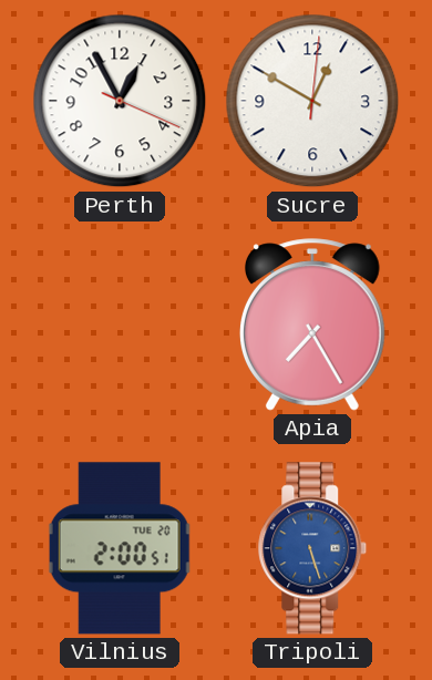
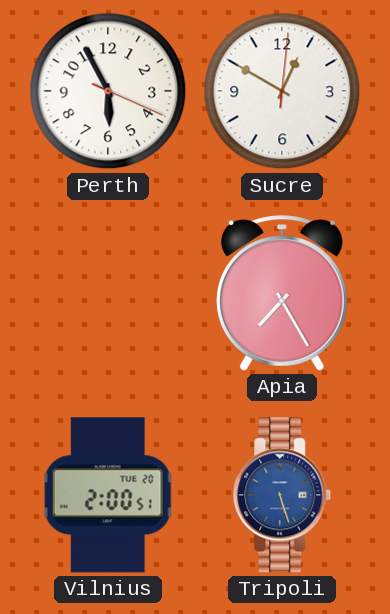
Perth: 12:55 -> 5:55
